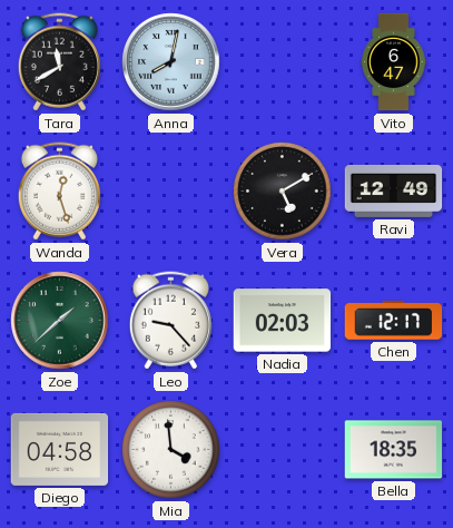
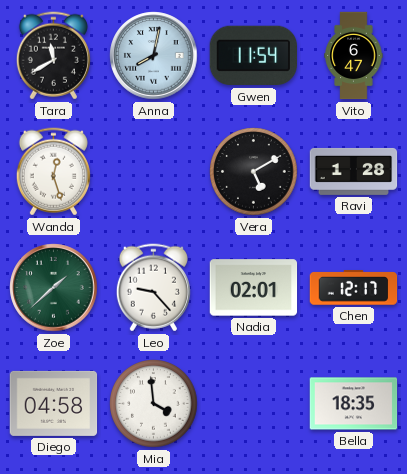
Gwen: none -> 11:54
Ravi: 12:49 -> 1:28
Nadia: 02:03 -> 02:01
